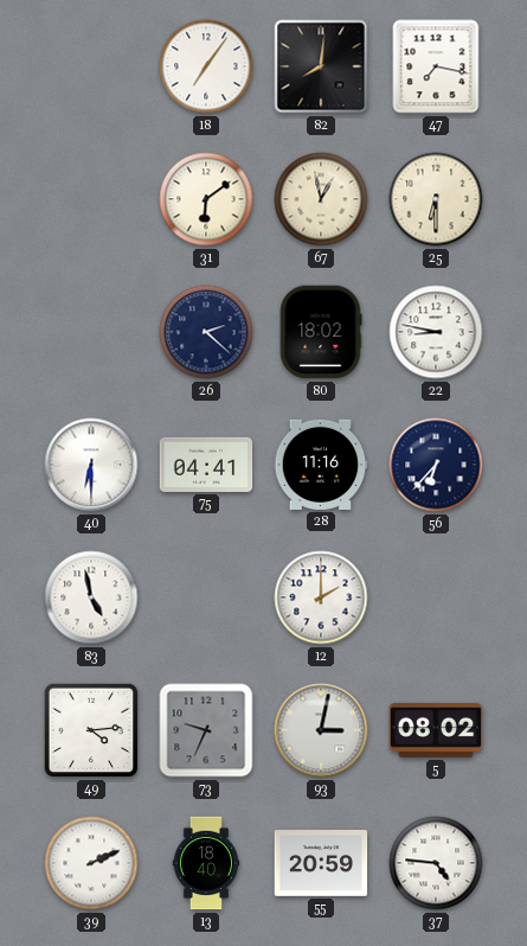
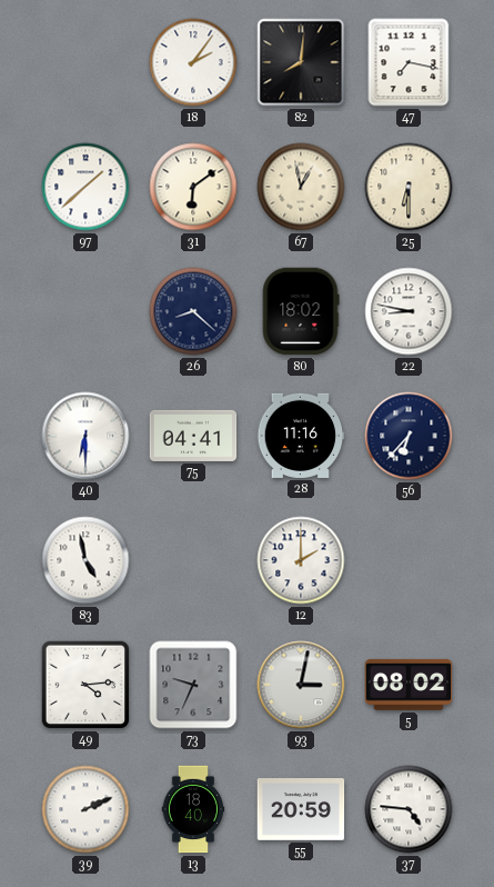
18: 7:06 -> 2:06
97: none -> 1:38
26: 2:22 -> 8:22
